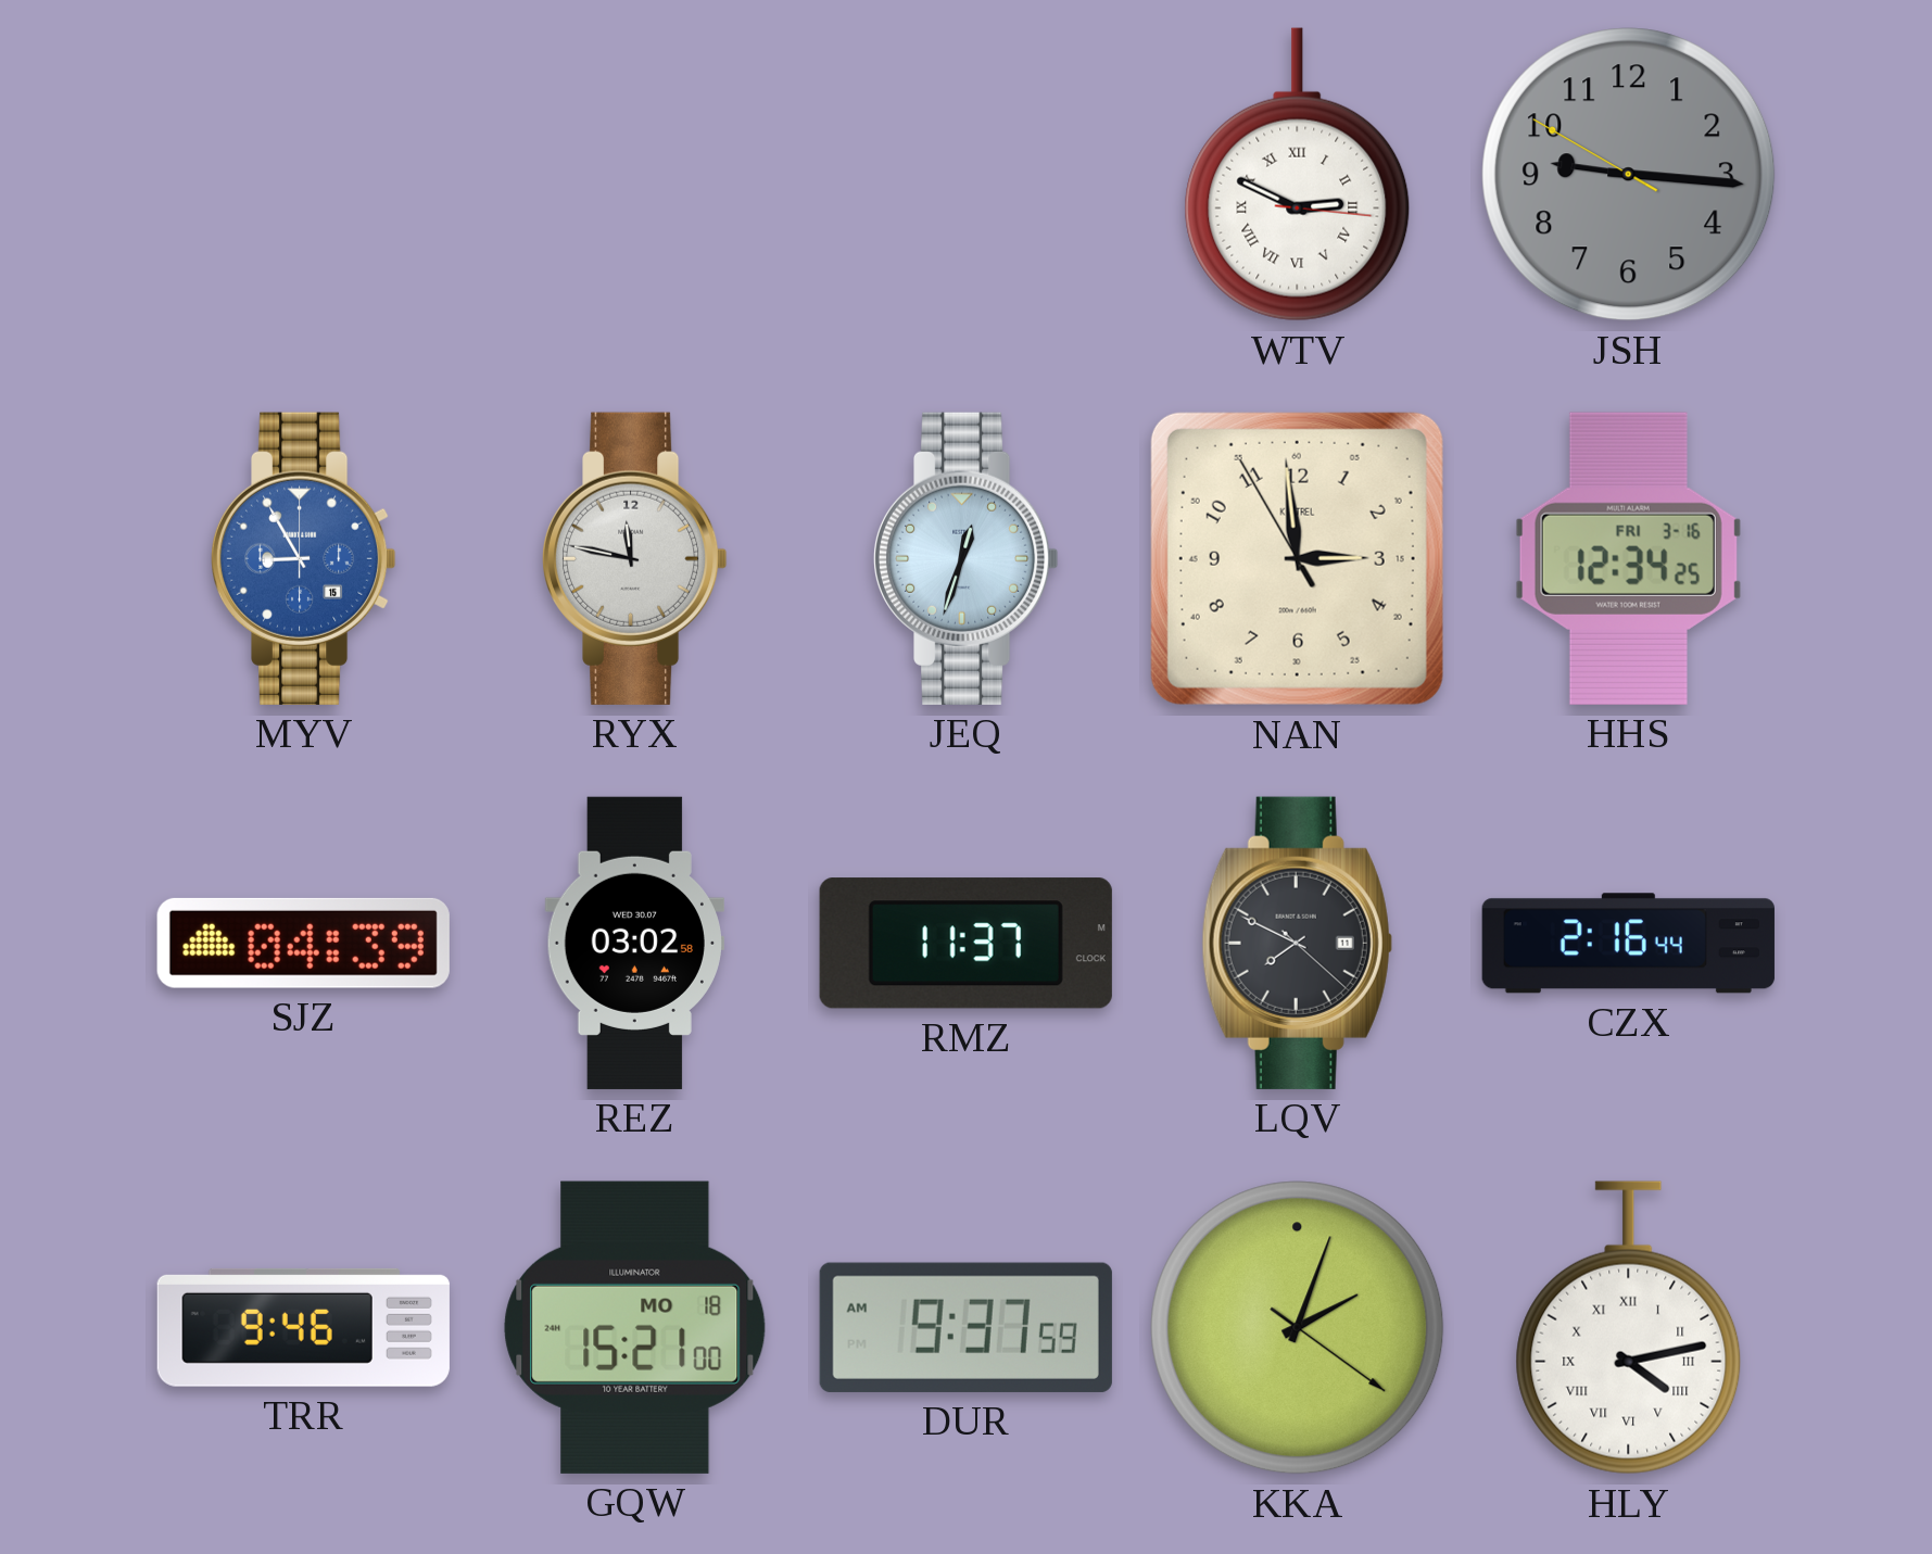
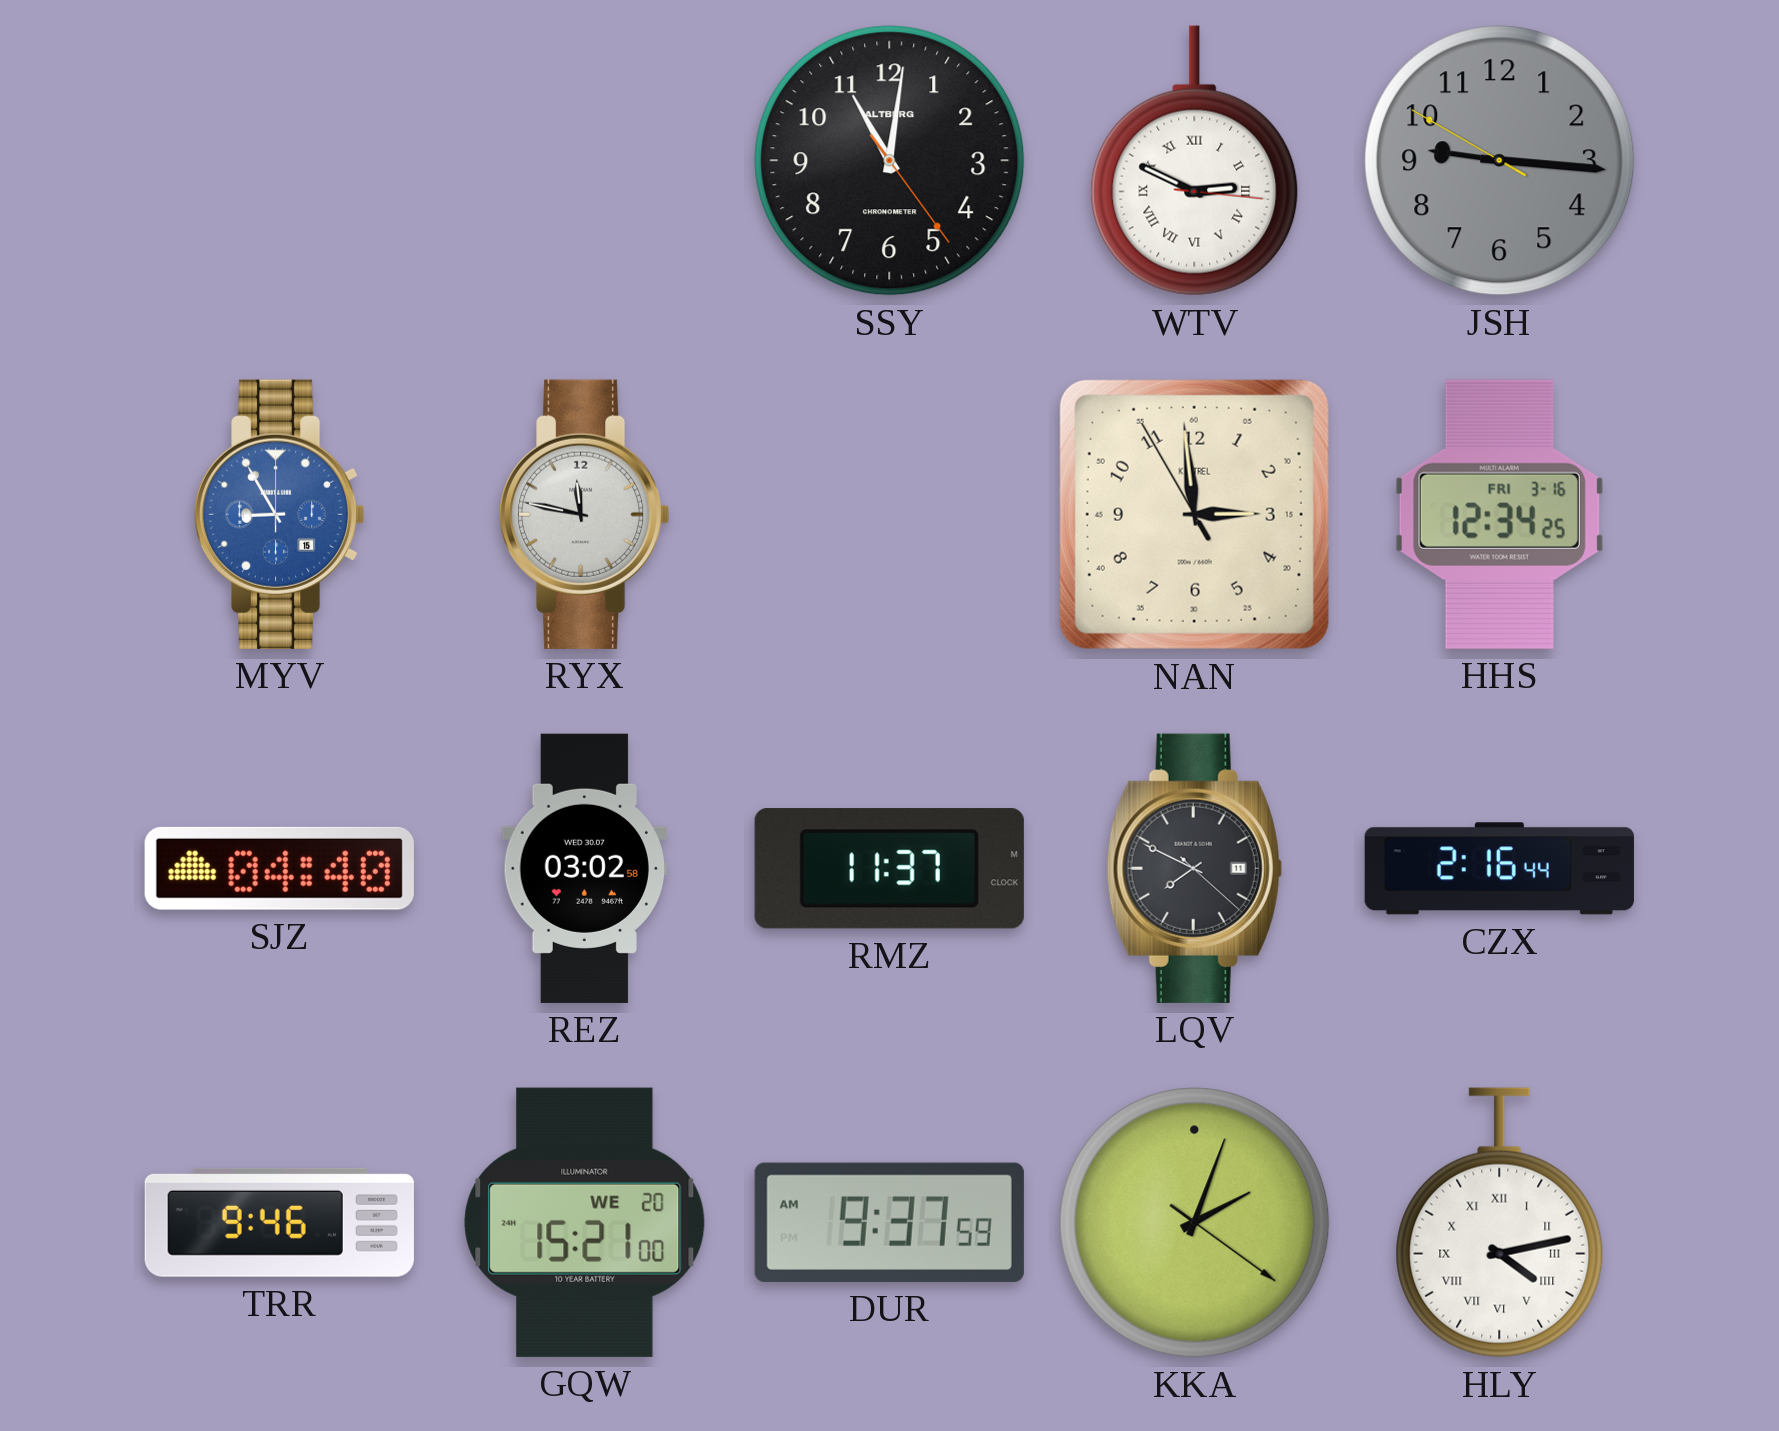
SSY: none -> 11:01
JEQ: 12:33 -> none
SJZ: 04:39 -> 04:40
GQW date: MO 18 -> WE 20
